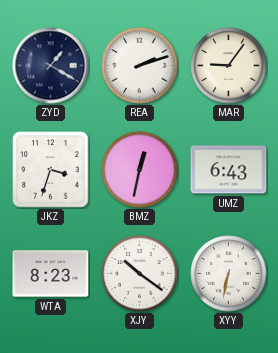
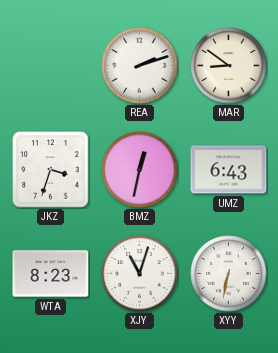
ZYD: 1:20 -> none
MAR: 9:06 -> 8:51
XJY: 10:21 -> 11:03
